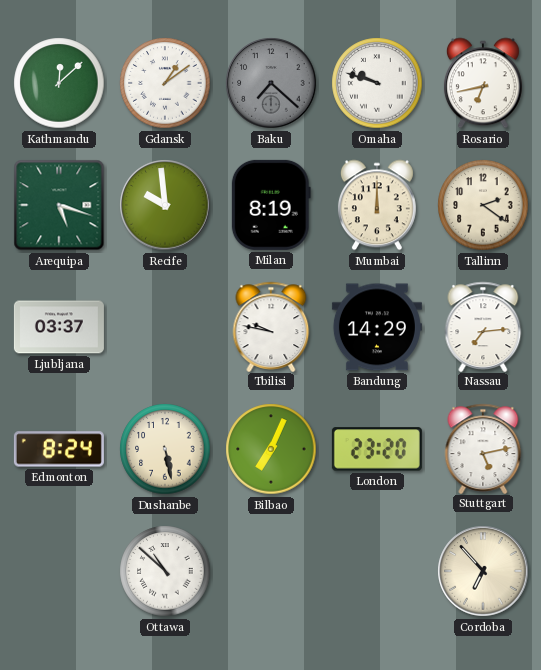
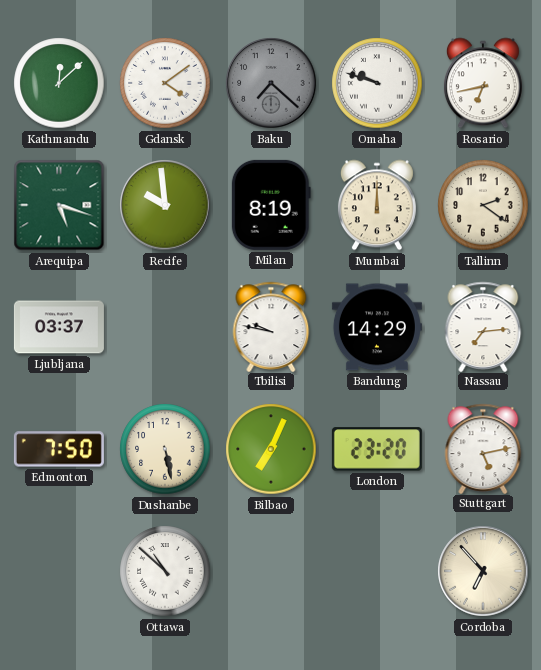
Gdansk: 1:09 -> 4:09
Edmonton: 8:24 -> 7:50
